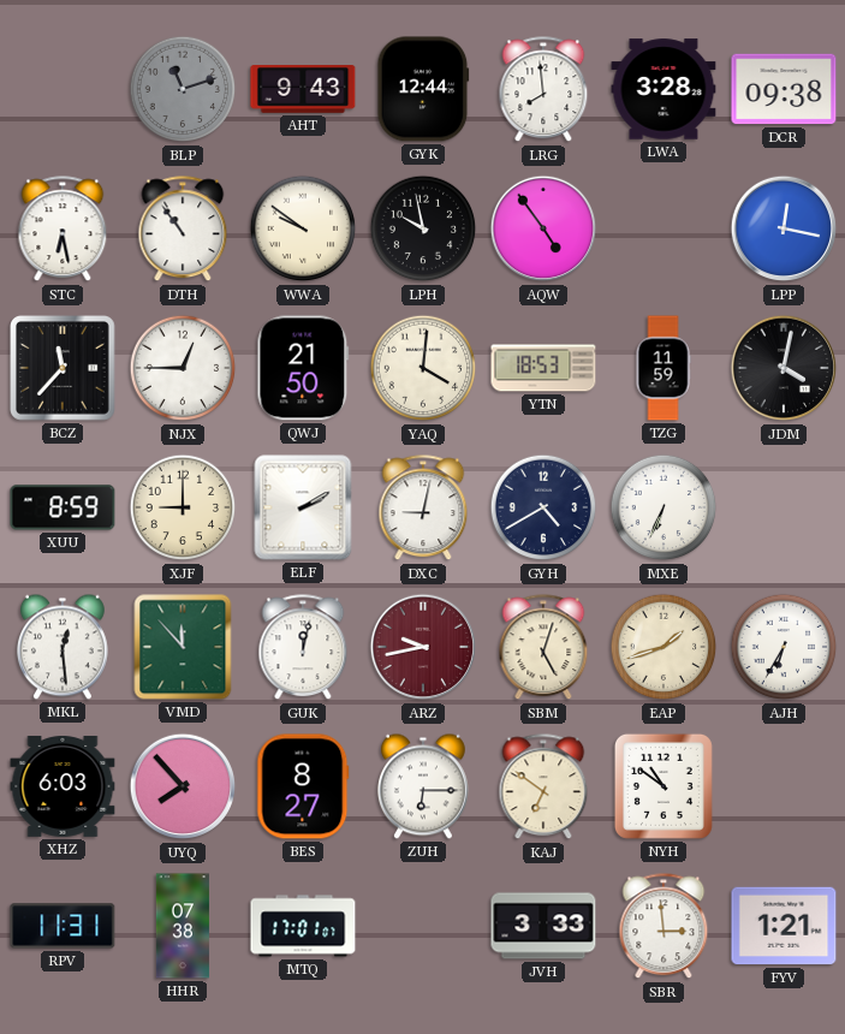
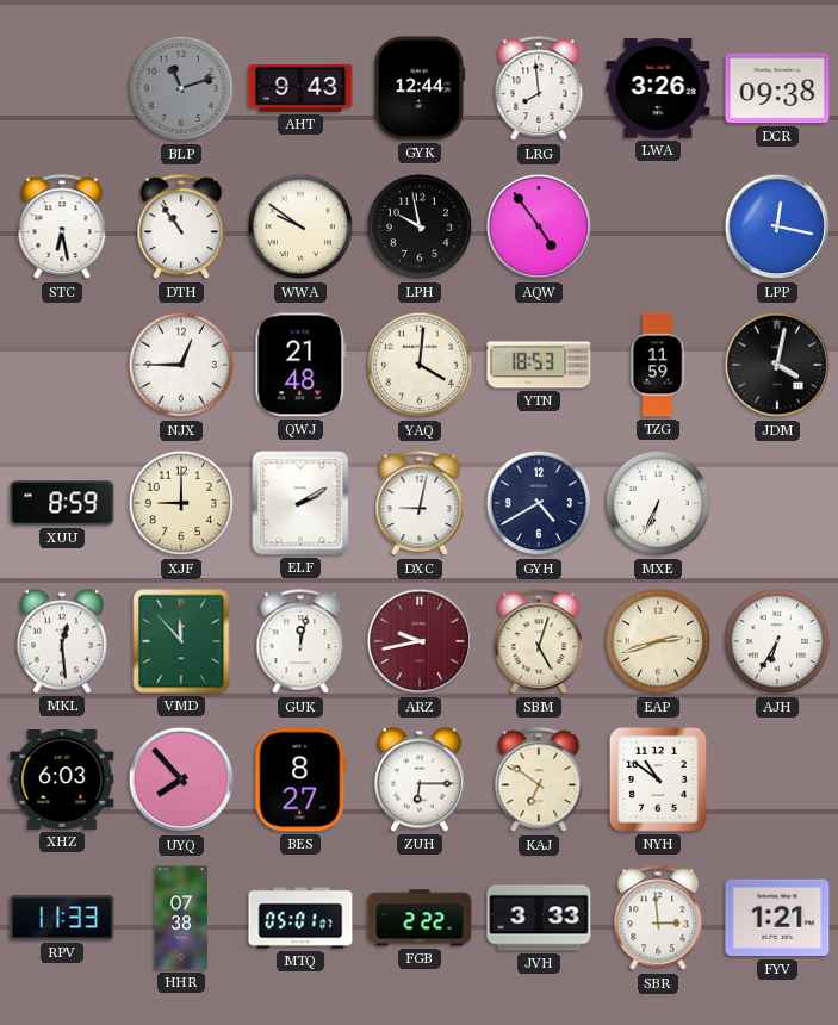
LWA: 3:28 -> 3:26
BCZ: 11:37 -> none
QWJ: 21:50 -> 21:48
EAP: 1:42 -> 2:42
RPV: 11:31 -> 11:33
MTQ: 17:01 -> 05:01
FGB: none -> 2:22
